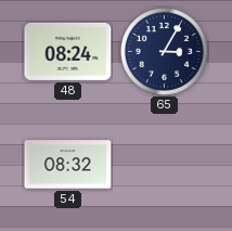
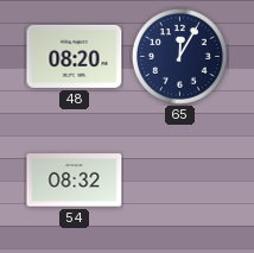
48: 08:24 -> 08:20
65: 3:05 -> 12:05
